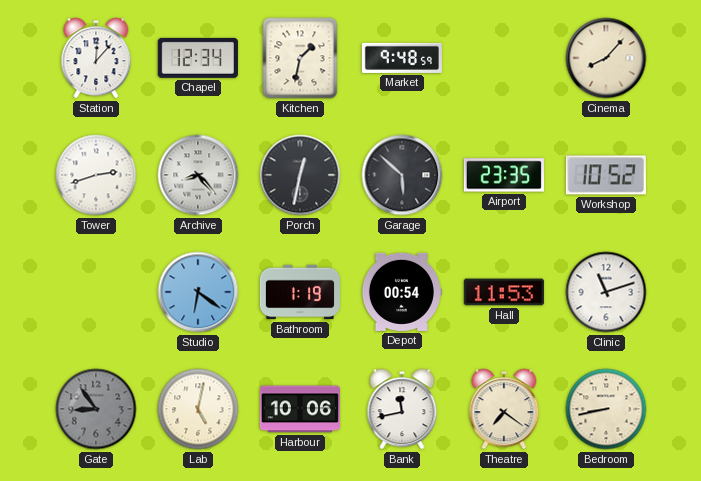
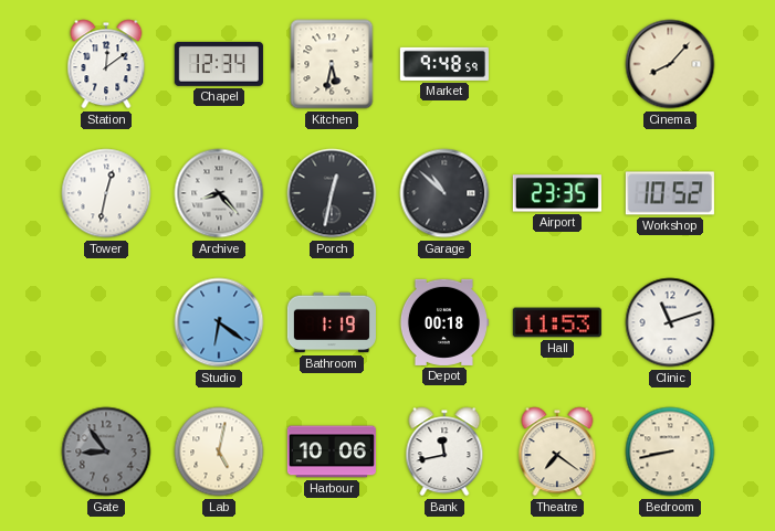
Station: 12:07 -> 12:09
Kitchen: 1:32 -> 5:32
Tower: 2:42 -> 12:32
Garage: 5:52 -> 10:52
Depot: 00:54 -> 00:18
